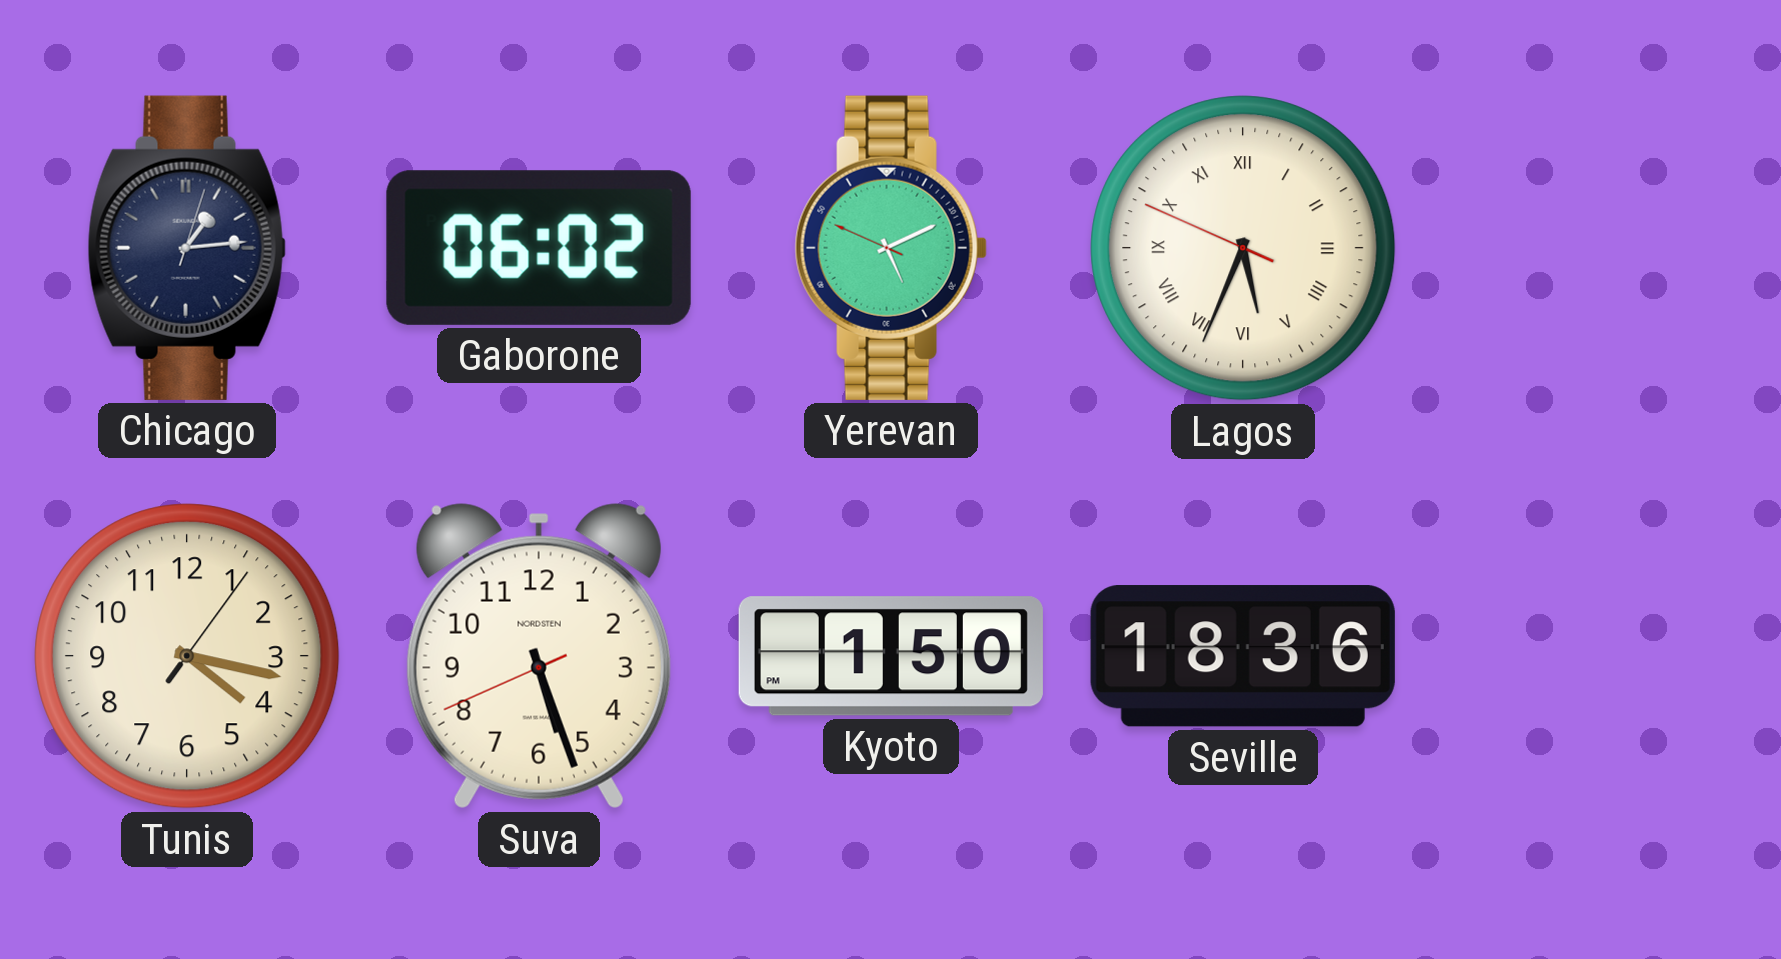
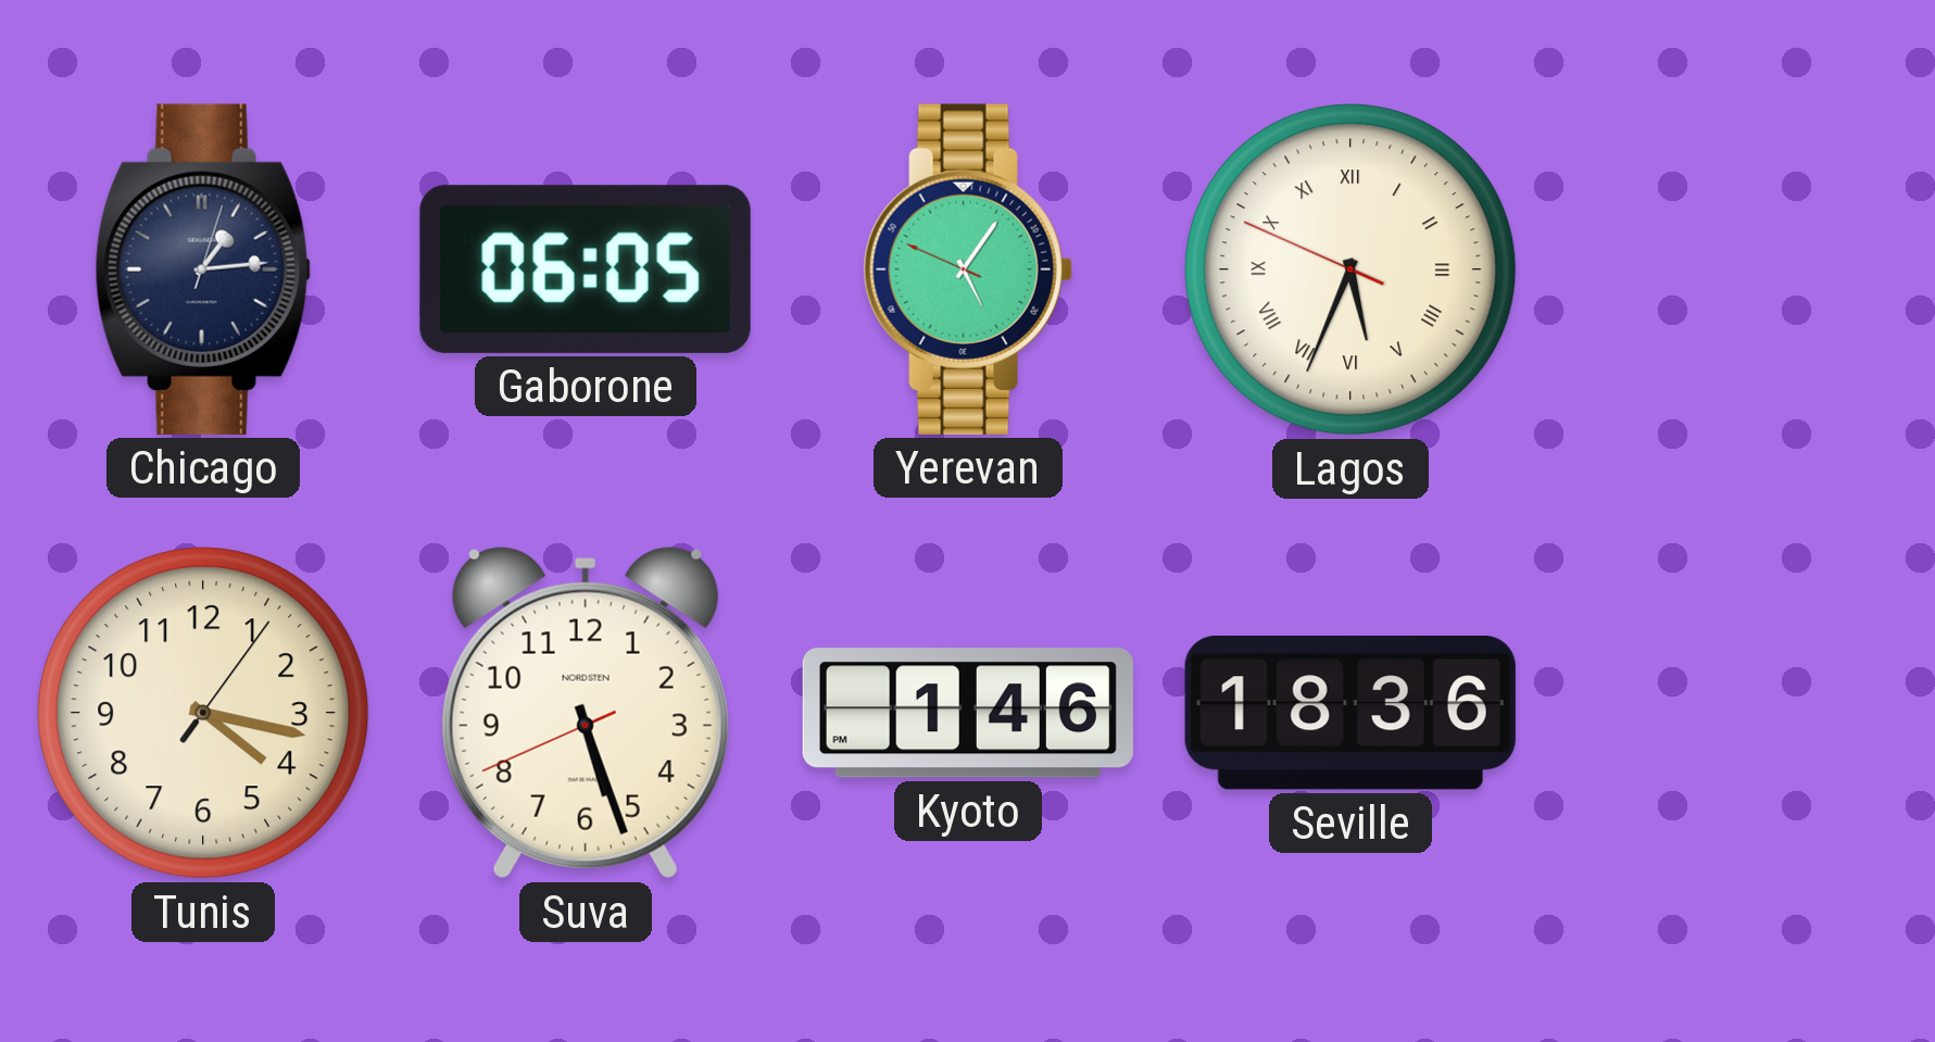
Gaborone: 06:02 -> 06:05
Yerevan: 5:10 -> 5:05
Kyoto: 1:50 -> 1:46
